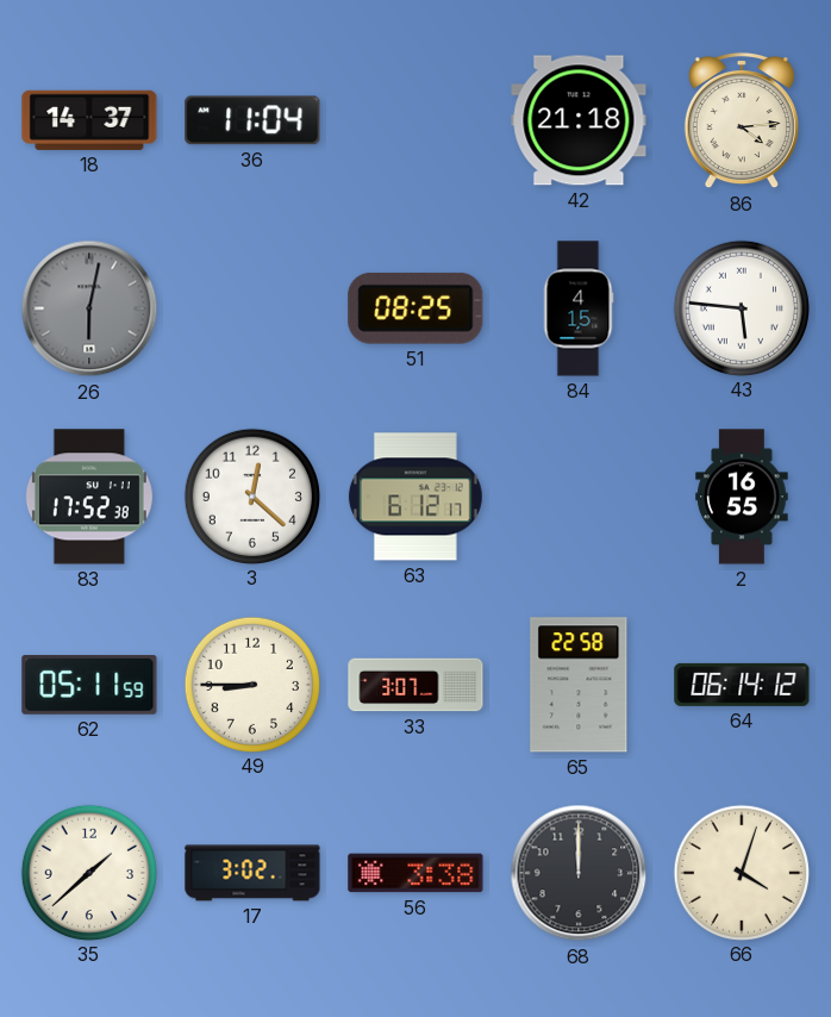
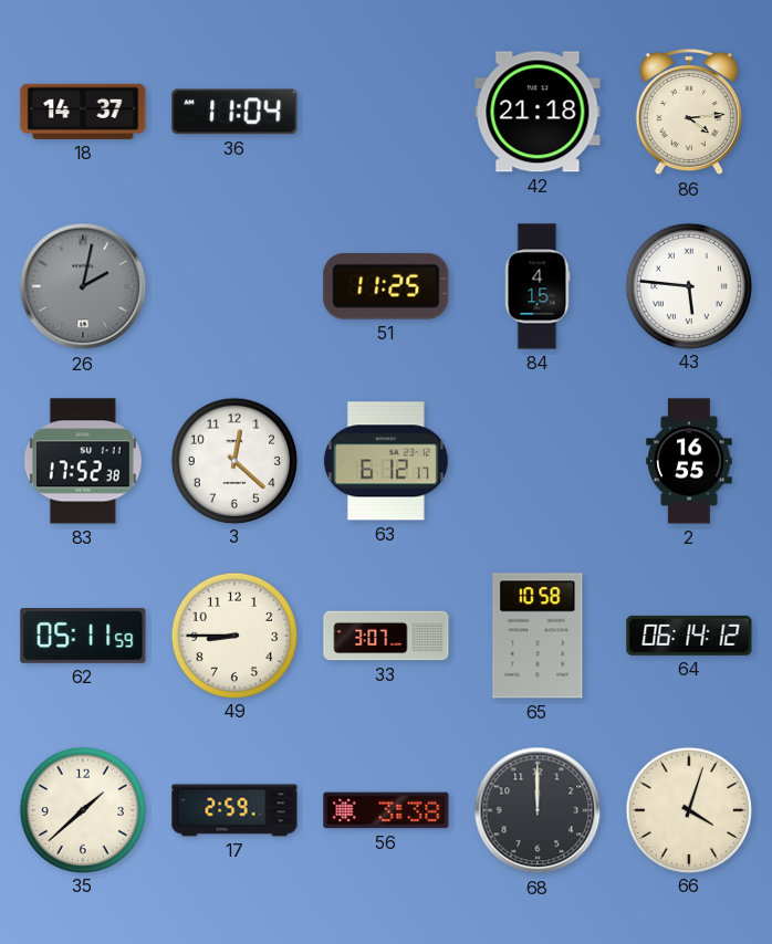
26: 6:02 -> 2:02
51: 08:25 -> 11:25
65: 22:58 -> 10:58
17: 3:02 -> 2:59
